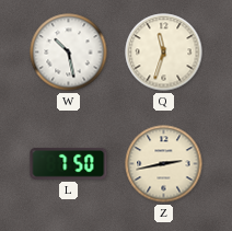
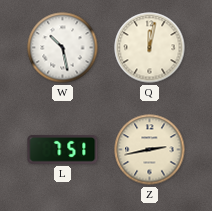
Q: 11:33 -> 12:02
L: 7:50 -> 7:51
